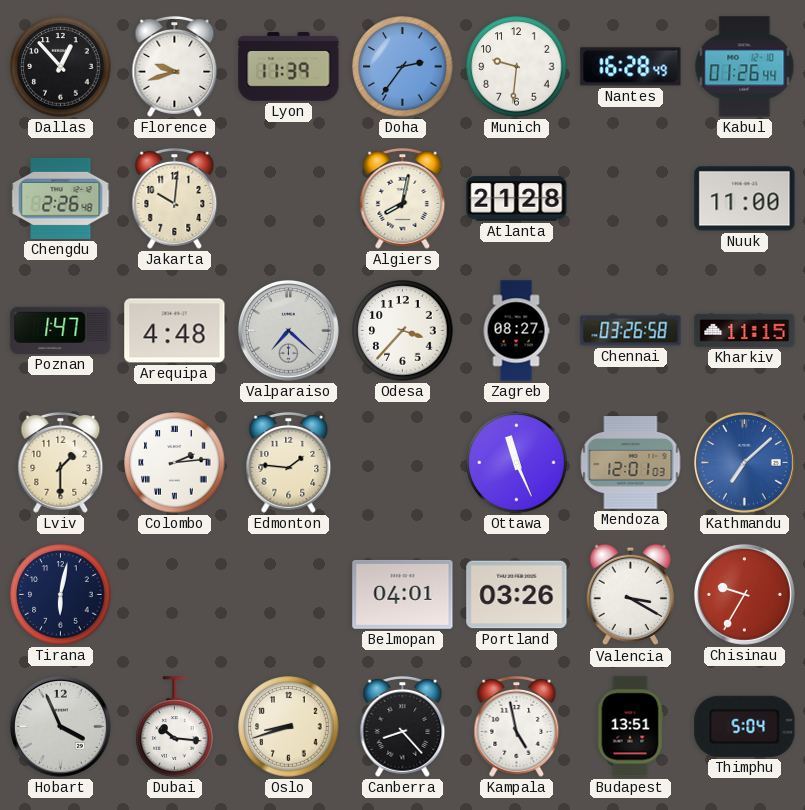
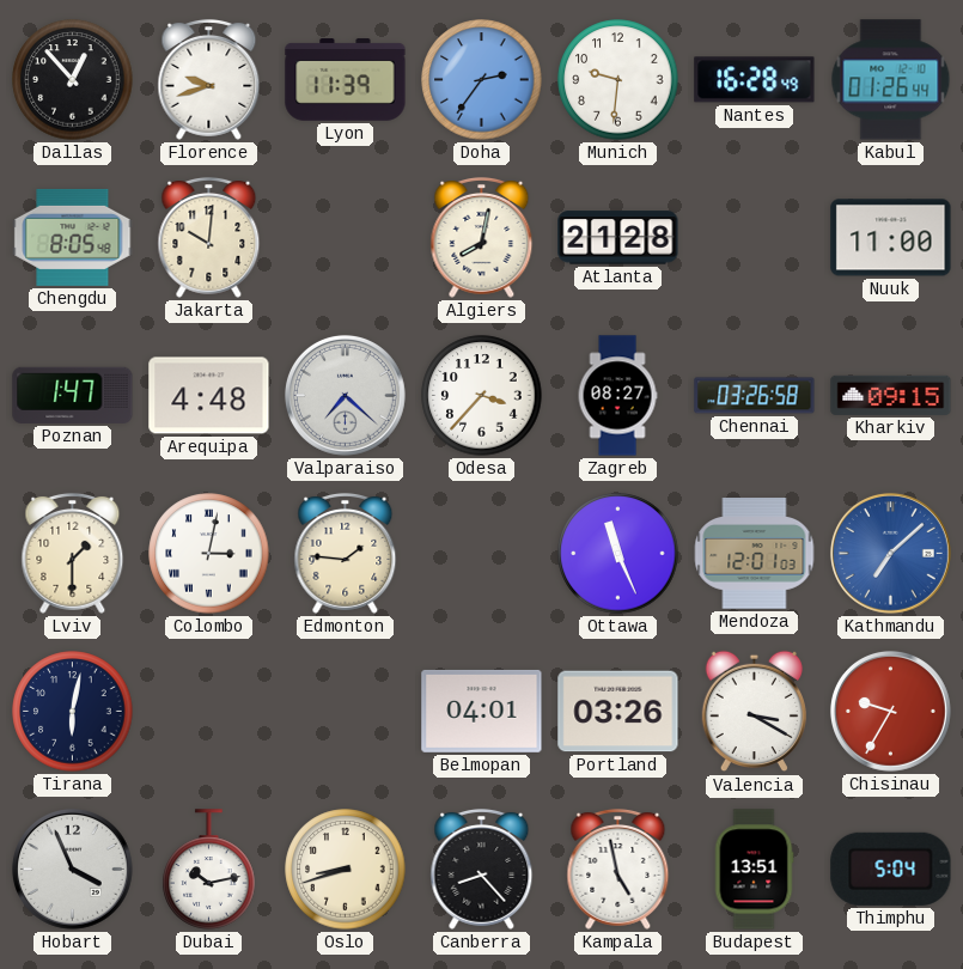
Chengdu: 2:26 -> 8:05
Kharkiv: 11:15 -> 09:15
Colombo: 2:14 -> 3:02
Dubai: 10:16 -> 10:13
